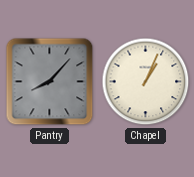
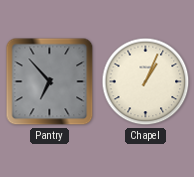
Pantry: 8:07 -> 6:53
